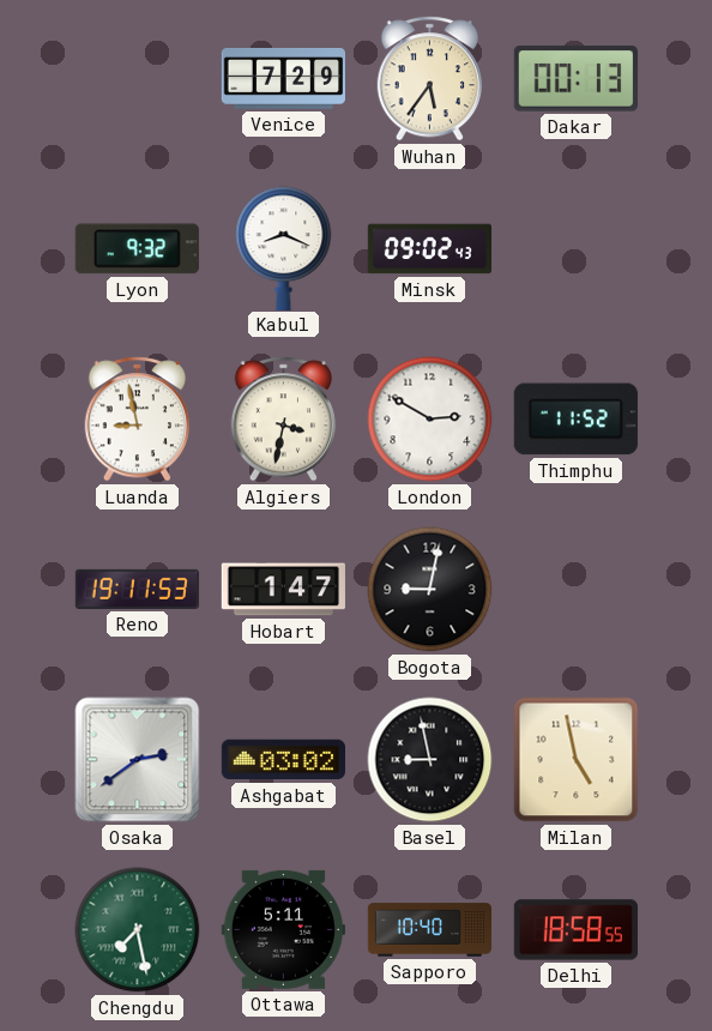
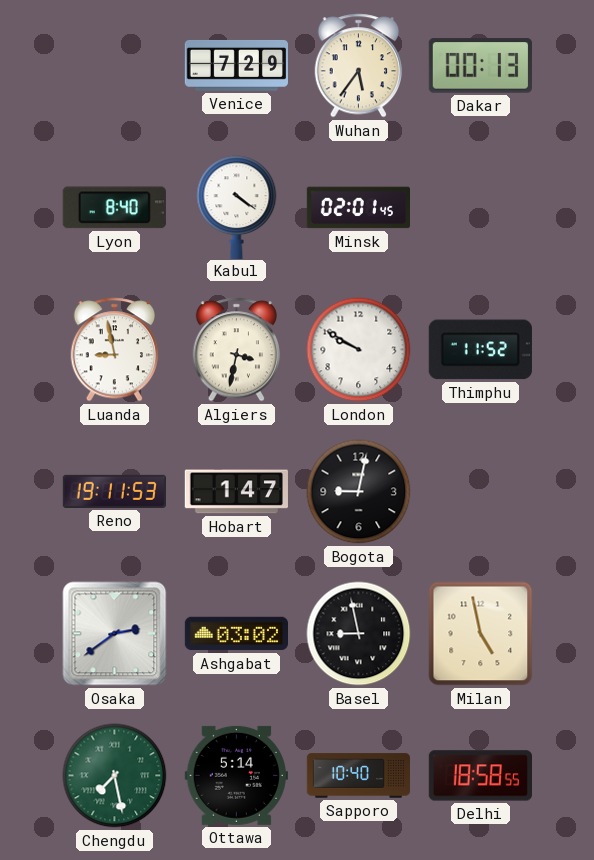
Lyon: 9:32 -> 8:40
Kabul: 8:19 -> 4:21
Minsk: 09:02 -> 02:01
London: 2:50 -> 9:50
Ottawa: 5:11 -> 5:14
